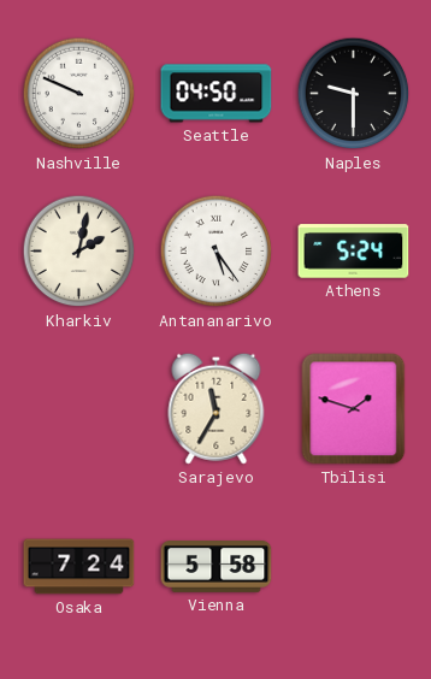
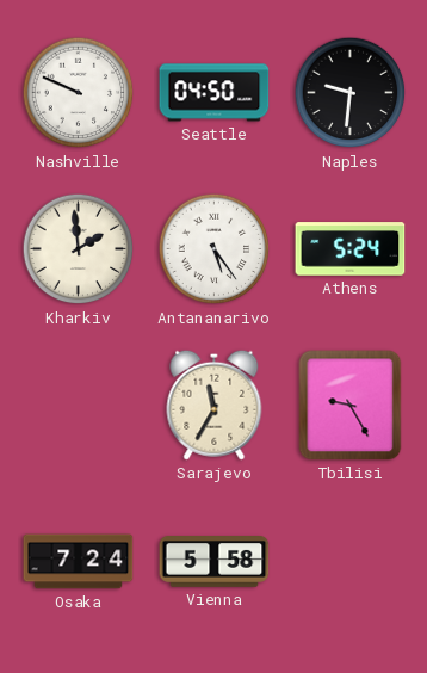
Naples: 9:30 -> 9:31
Kharkiv: 2:02 -> 1:59
Tbilisi: 1:48 -> 9:25
